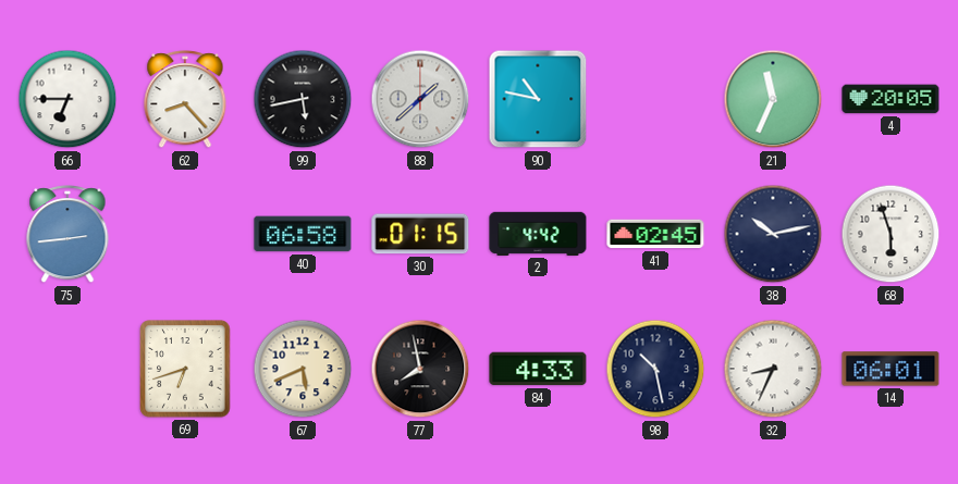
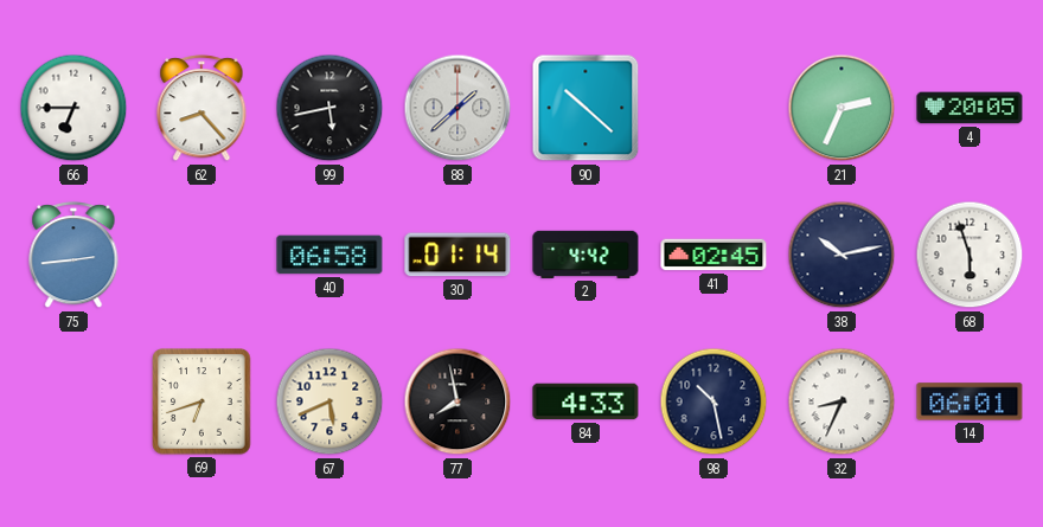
90: 10:47 -> 10:22
21: 11:34 -> 2:34
30: 01:15 -> 01:14
